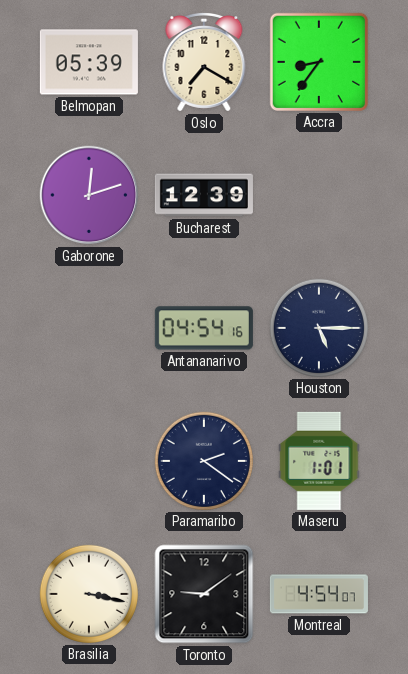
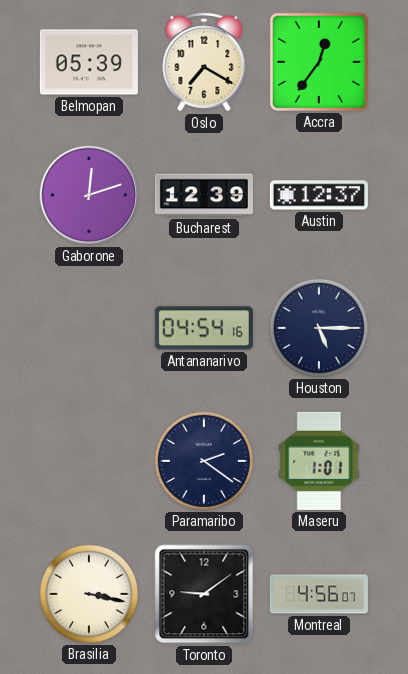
Accra: 8:36 -> 12:36
Austin: none -> 12:37
Montreal: 4:54 -> 4:56
